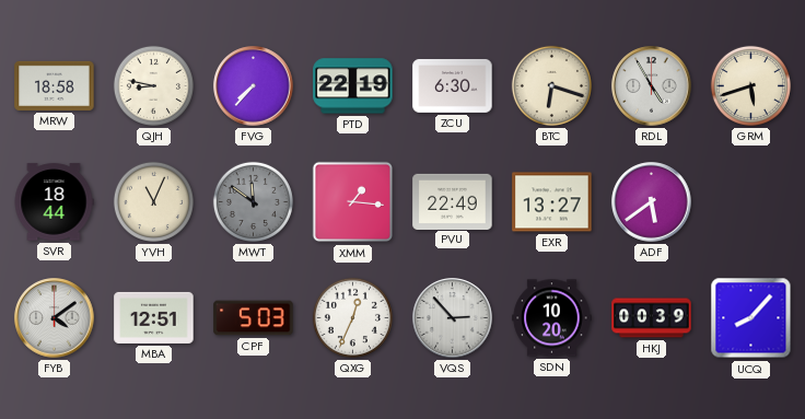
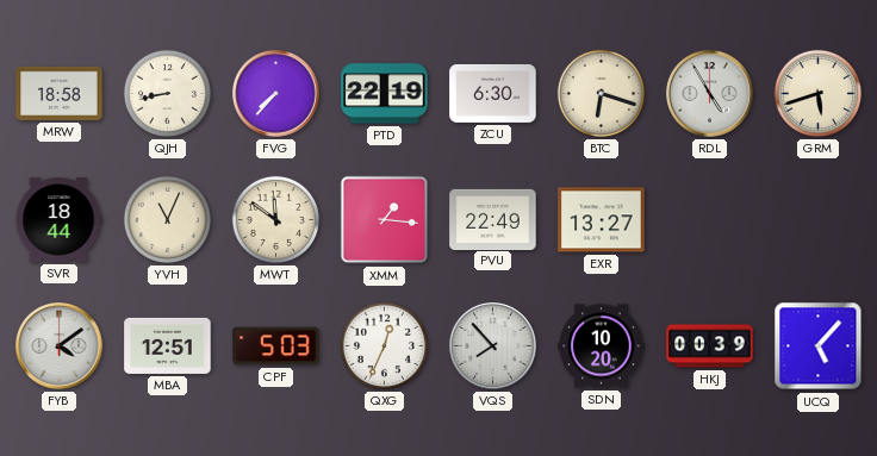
QJH: 8:47 -> 8:43
MWT dial: grey -> cream
ADF: 5:39 -> none
VQS: 2:53 -> 7:53
UCQ: 8:07 -> 5:07
